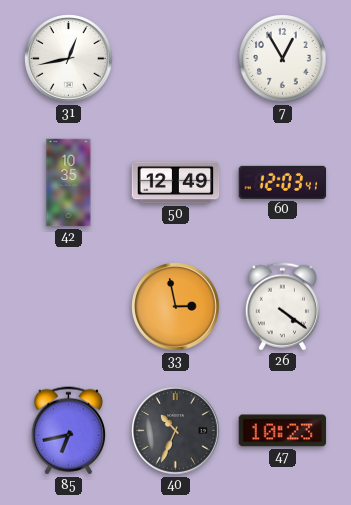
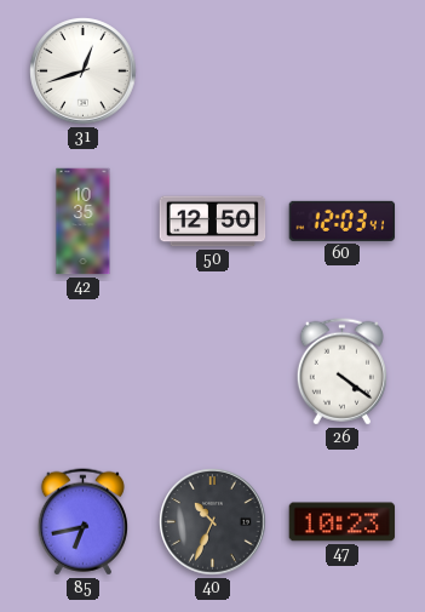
31: 12:43 -> 12:42
7: 12:55 -> none
50: 12:49 -> 12:50
33: 2:58 -> none
